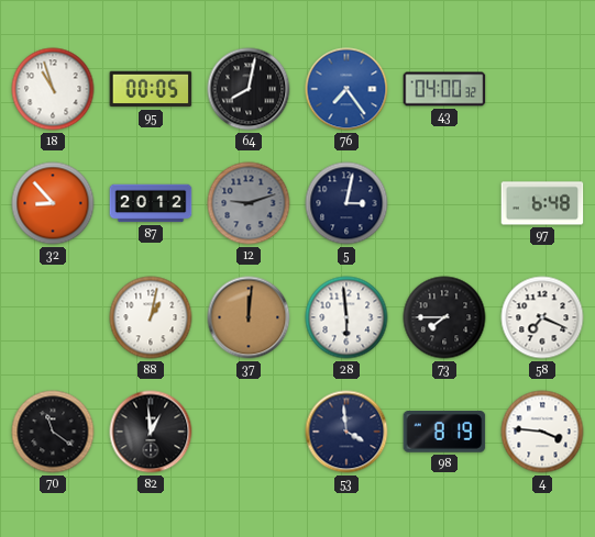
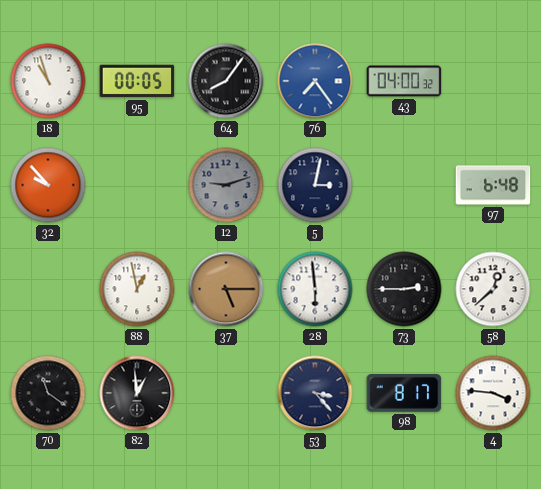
64: 8:02 -> 8:06
32: 8:53 -> 9:53
87: 20:12 -> none
88: 1:02 -> 12:58
37: 12:01 -> 5:15
73: 7:45 -> 2:45
58: 7:19 -> 12:38
53: 3:59 -> 3:23
98: 8:19 -> 8:17
